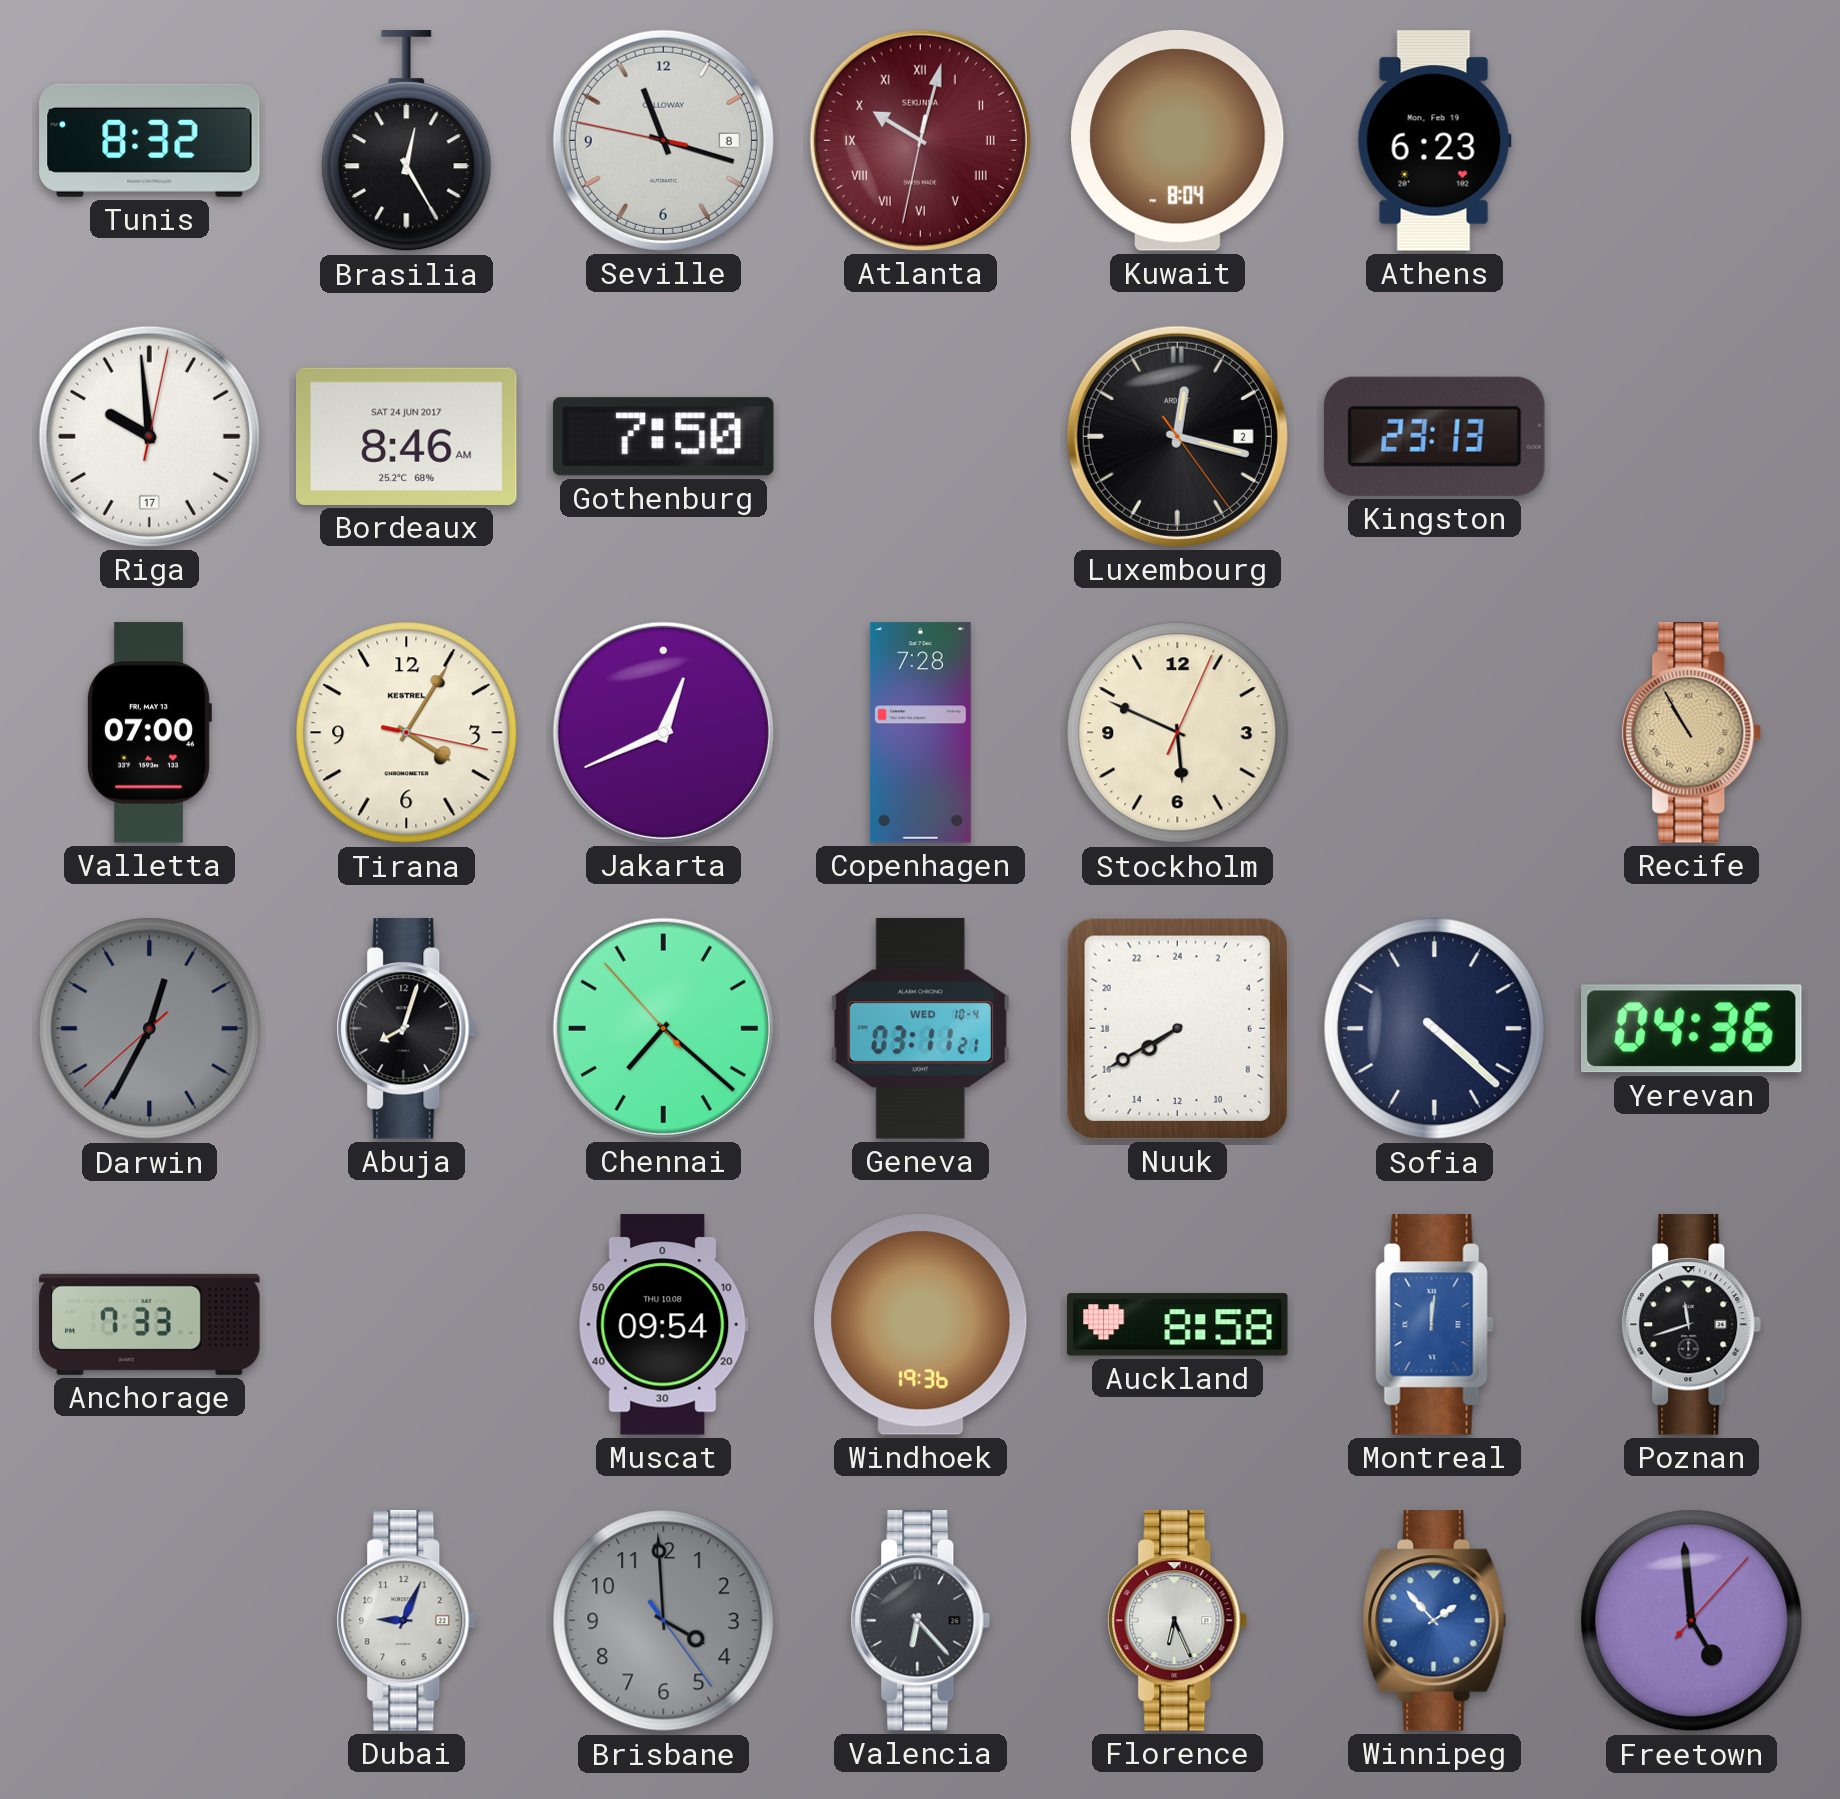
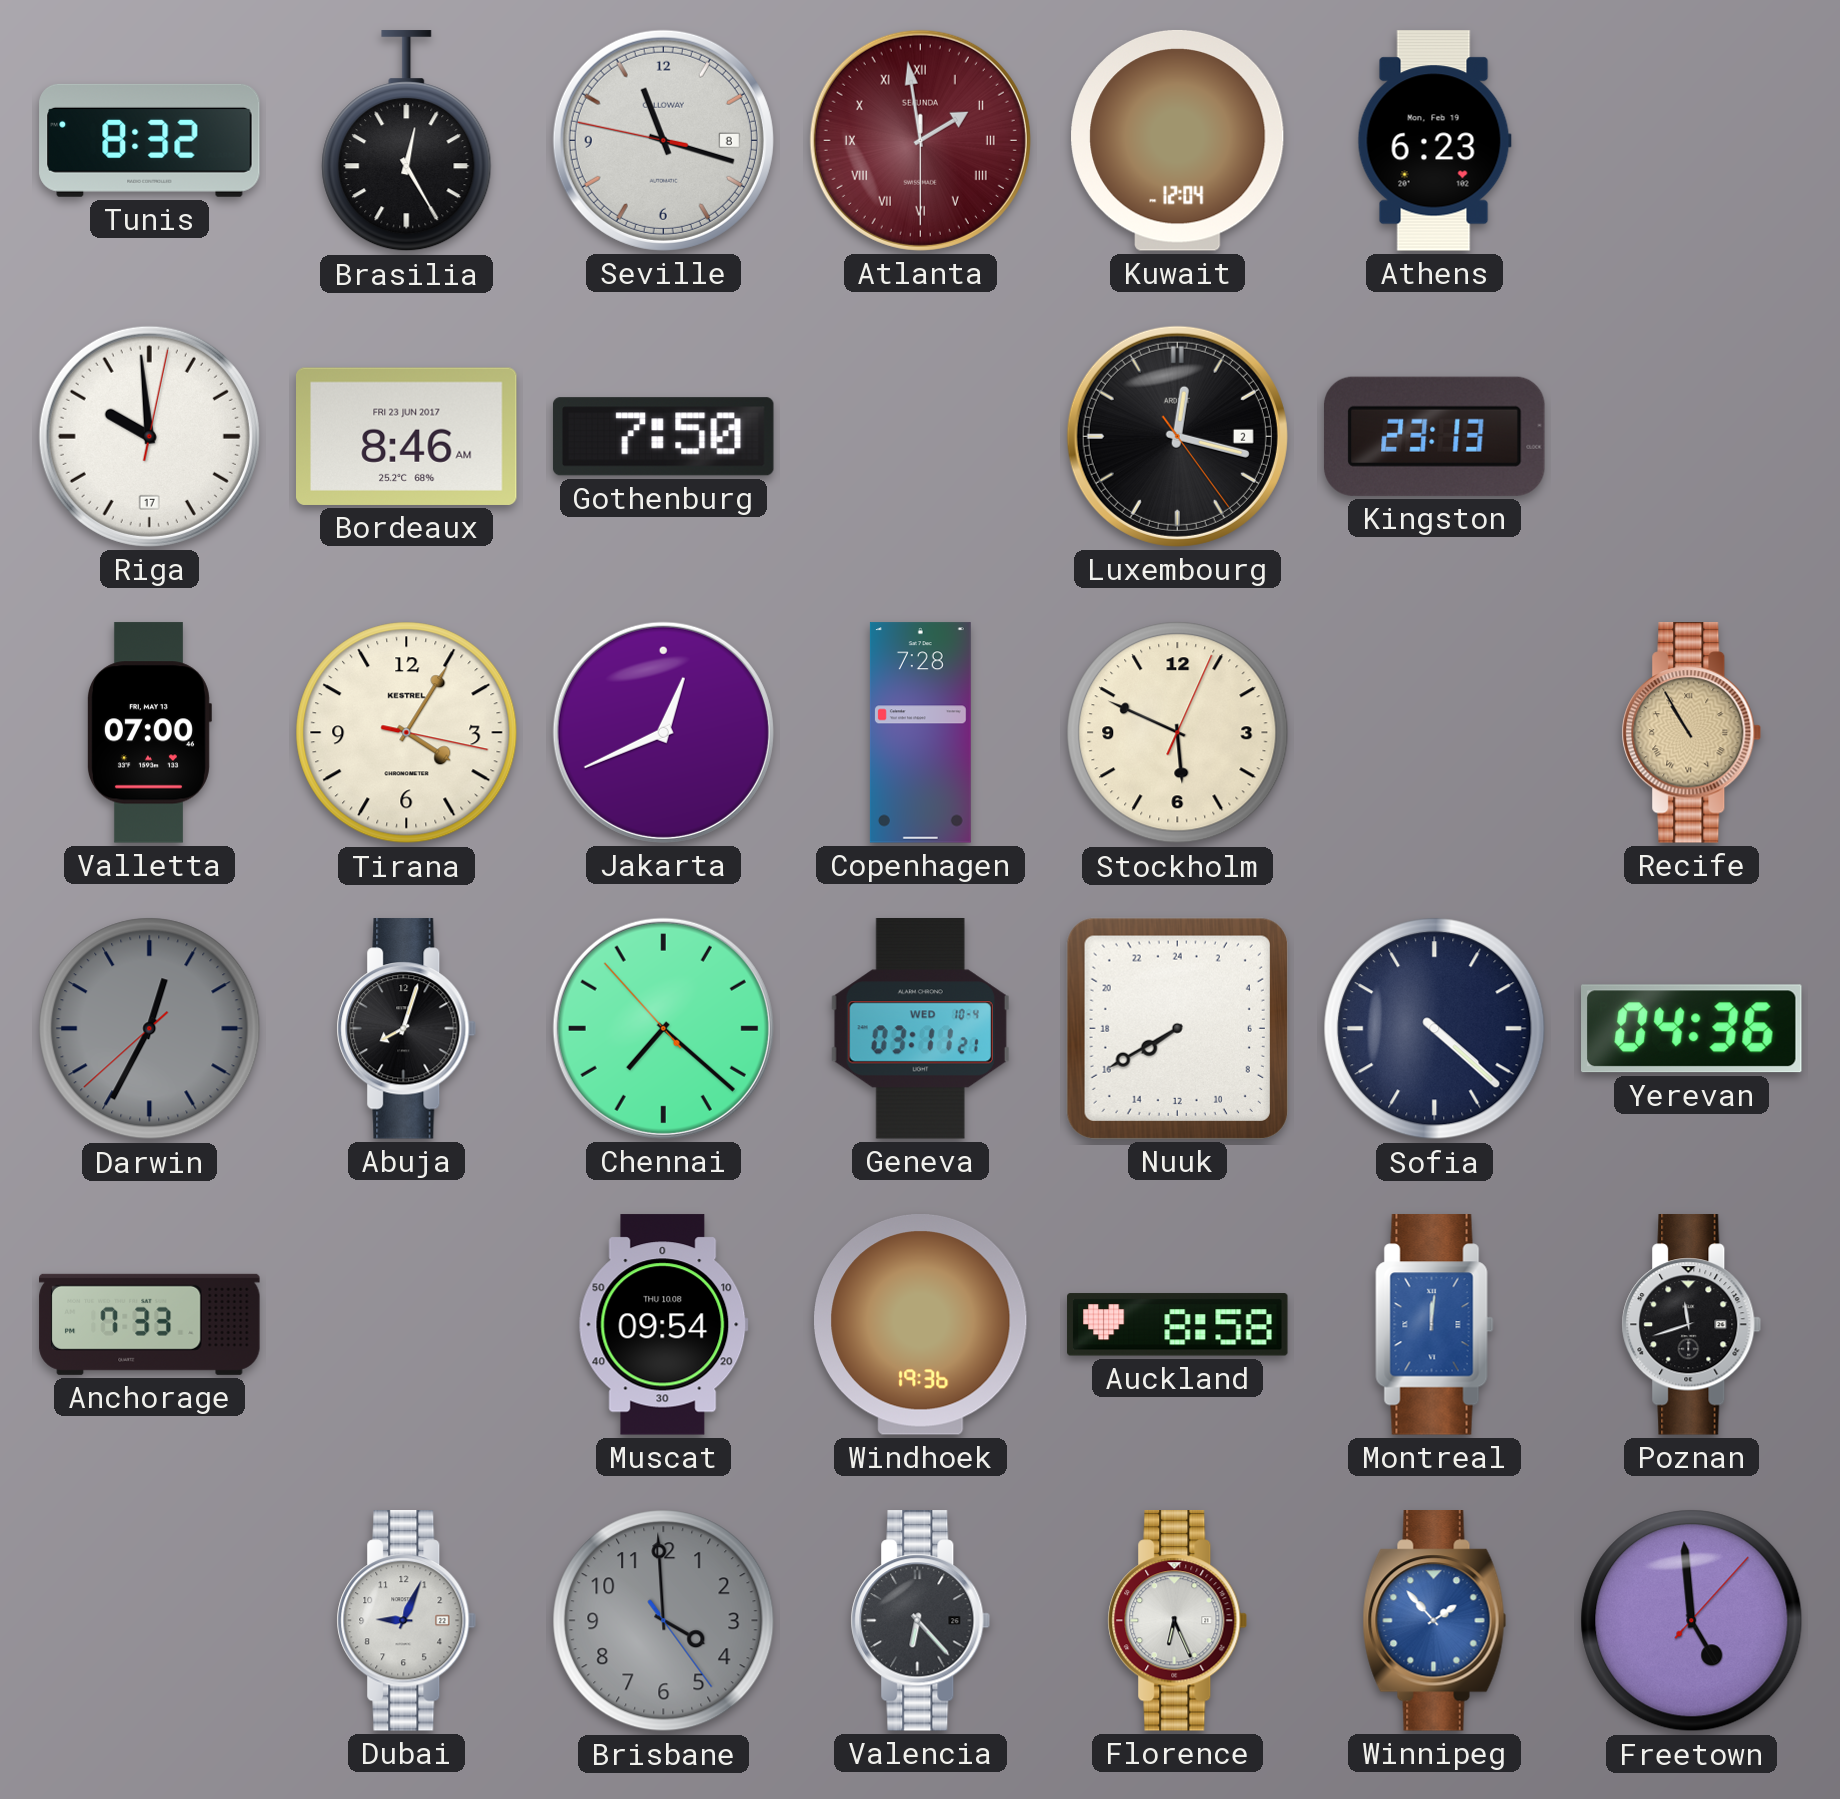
Atlanta: 10:02 -> 1:58
Kuwait: 8:04 -> 12:04
Bordeaux date: SAT 24 JUN 2017 -> FRI 23 JUN 2017
